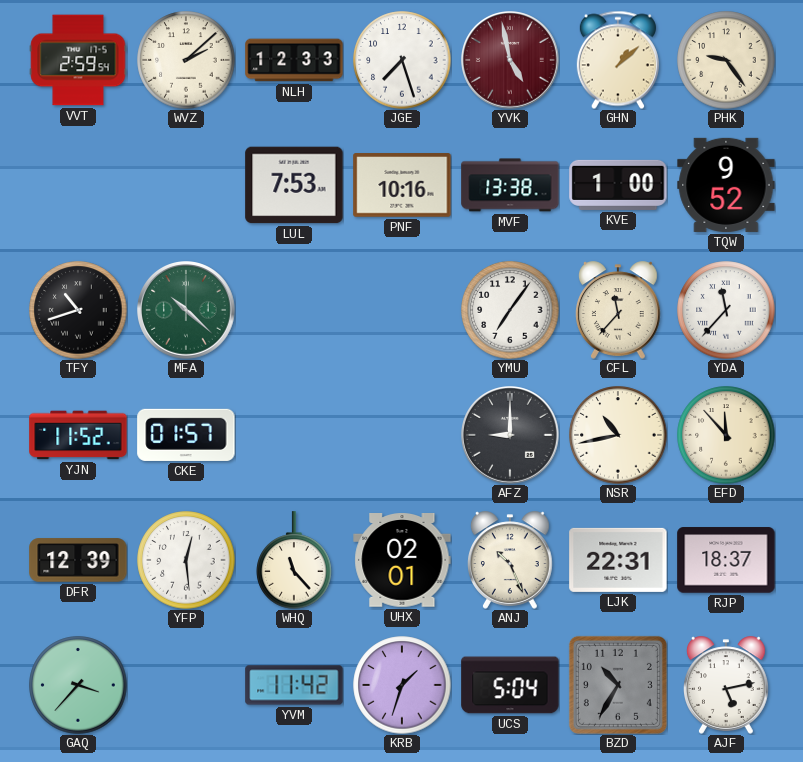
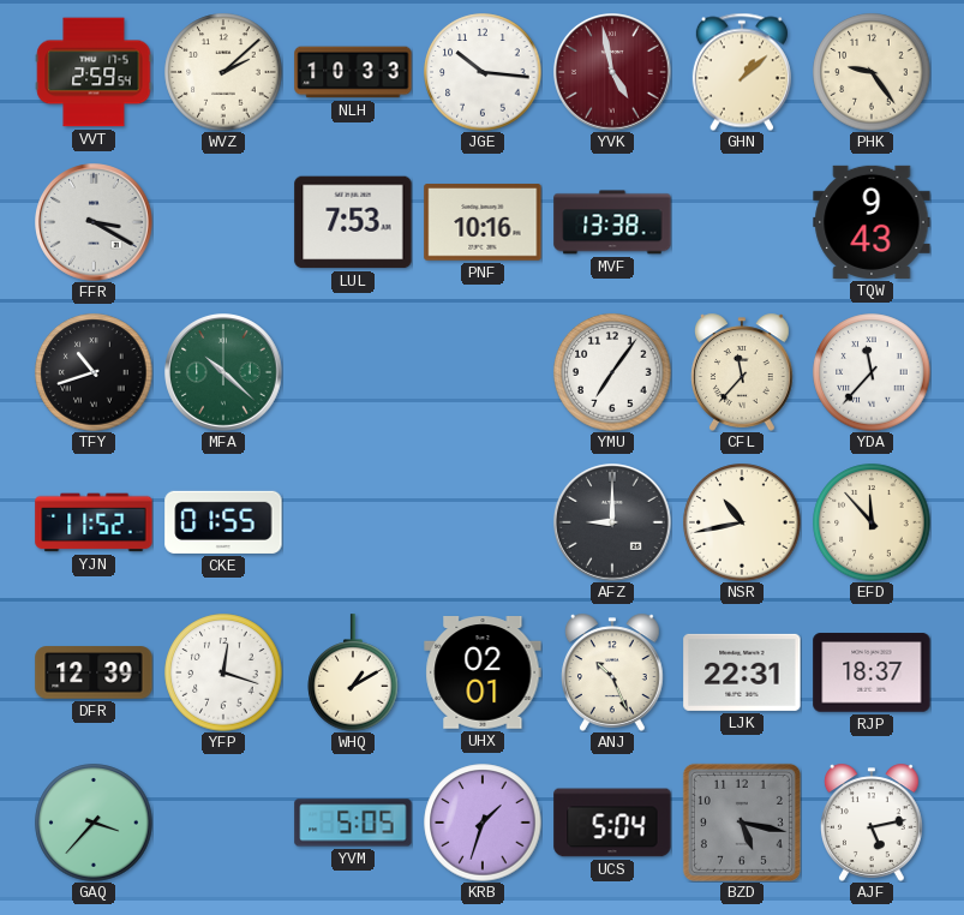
NLH: 12:33 -> 10:33
JGE: 7:27 -> 10:16
FFR: none -> 3:20
KVE: 1:00 -> none
TQW: 9:52 -> 9:43
CKE: 01:57 -> 01:55
YFP: 12:29 -> 12:18
WHQ: 11:23 -> 1:10
YVM: 11:42 -> 5:05
BZD: 10:35 -> 5:17
